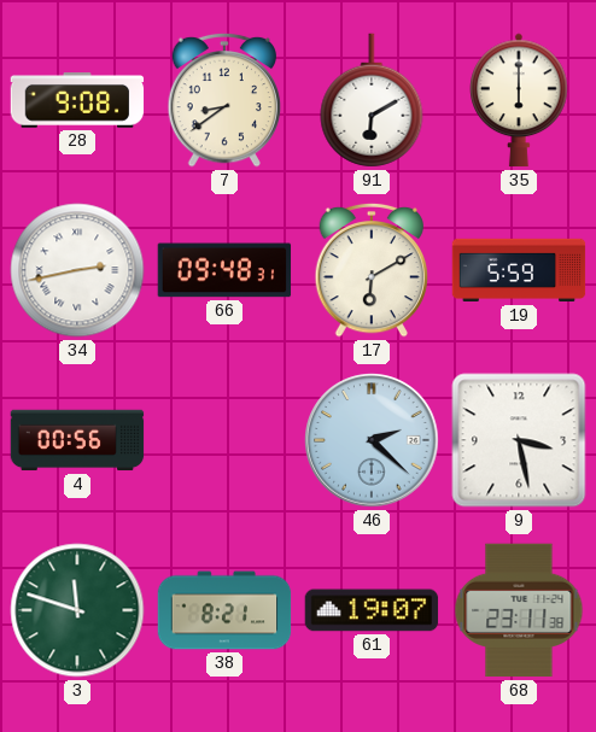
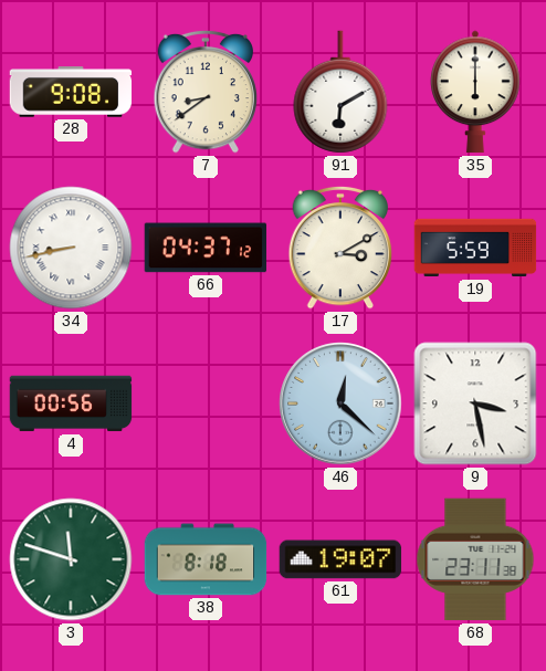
34: 2:43 -> 8:43
66: 09:48 -> 04:37
17: 6:10 -> 3:10
46: 2:22 -> 12:22
38: 8:21 -> 8:18
